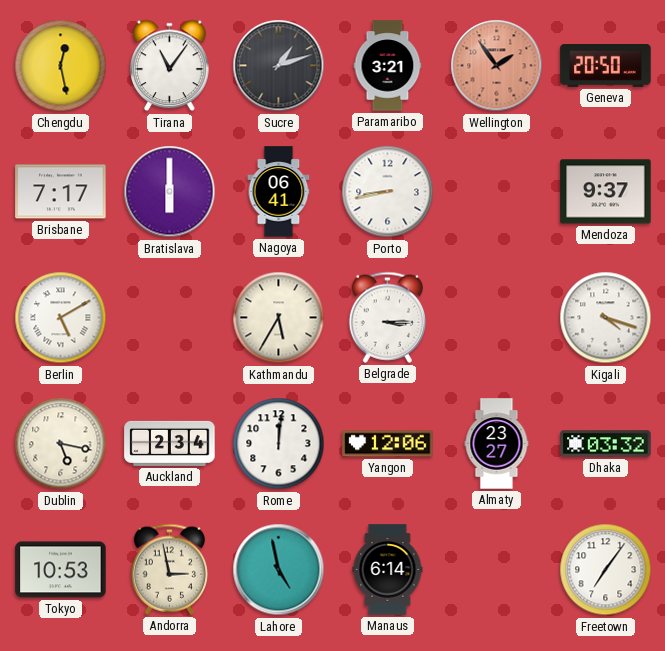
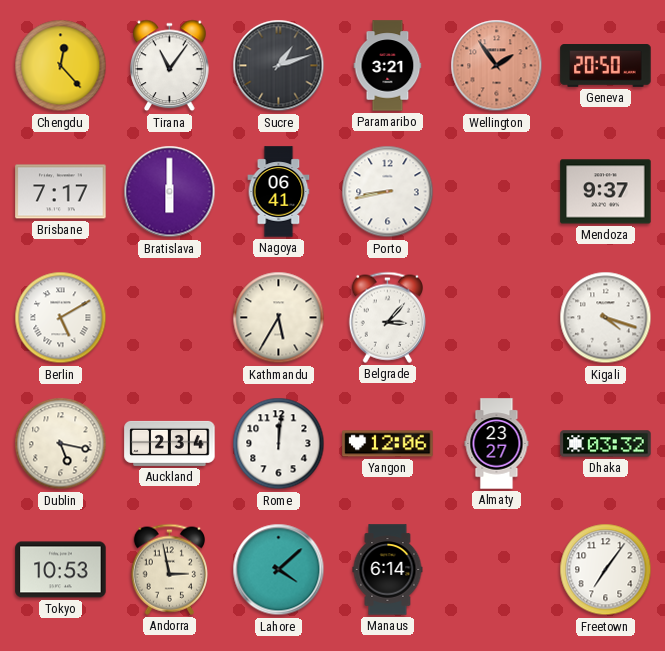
Chengdu: 12:28 -> 12:23
Belgrade: 3:15 -> 3:07
Lahore: 4:58 -> 4:08
